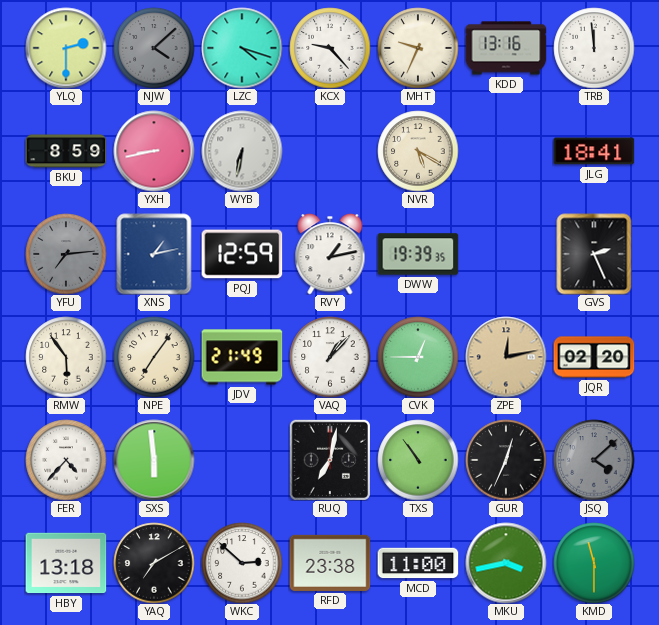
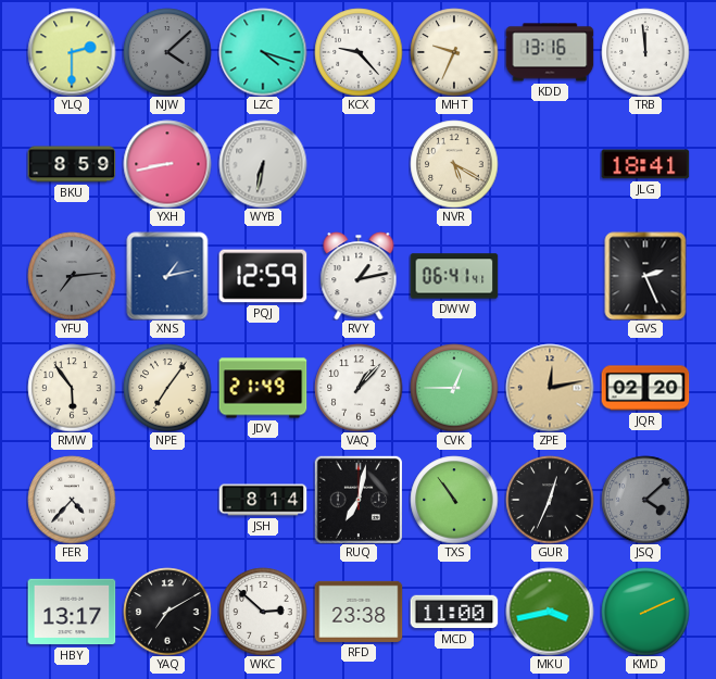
DWW: 19:39 -> 06:41
SXS: 5:59 -> none
JSH: none -> 8:14
HBY: 13:18 -> 13:17
KMD: 11:30 -> 2:11
